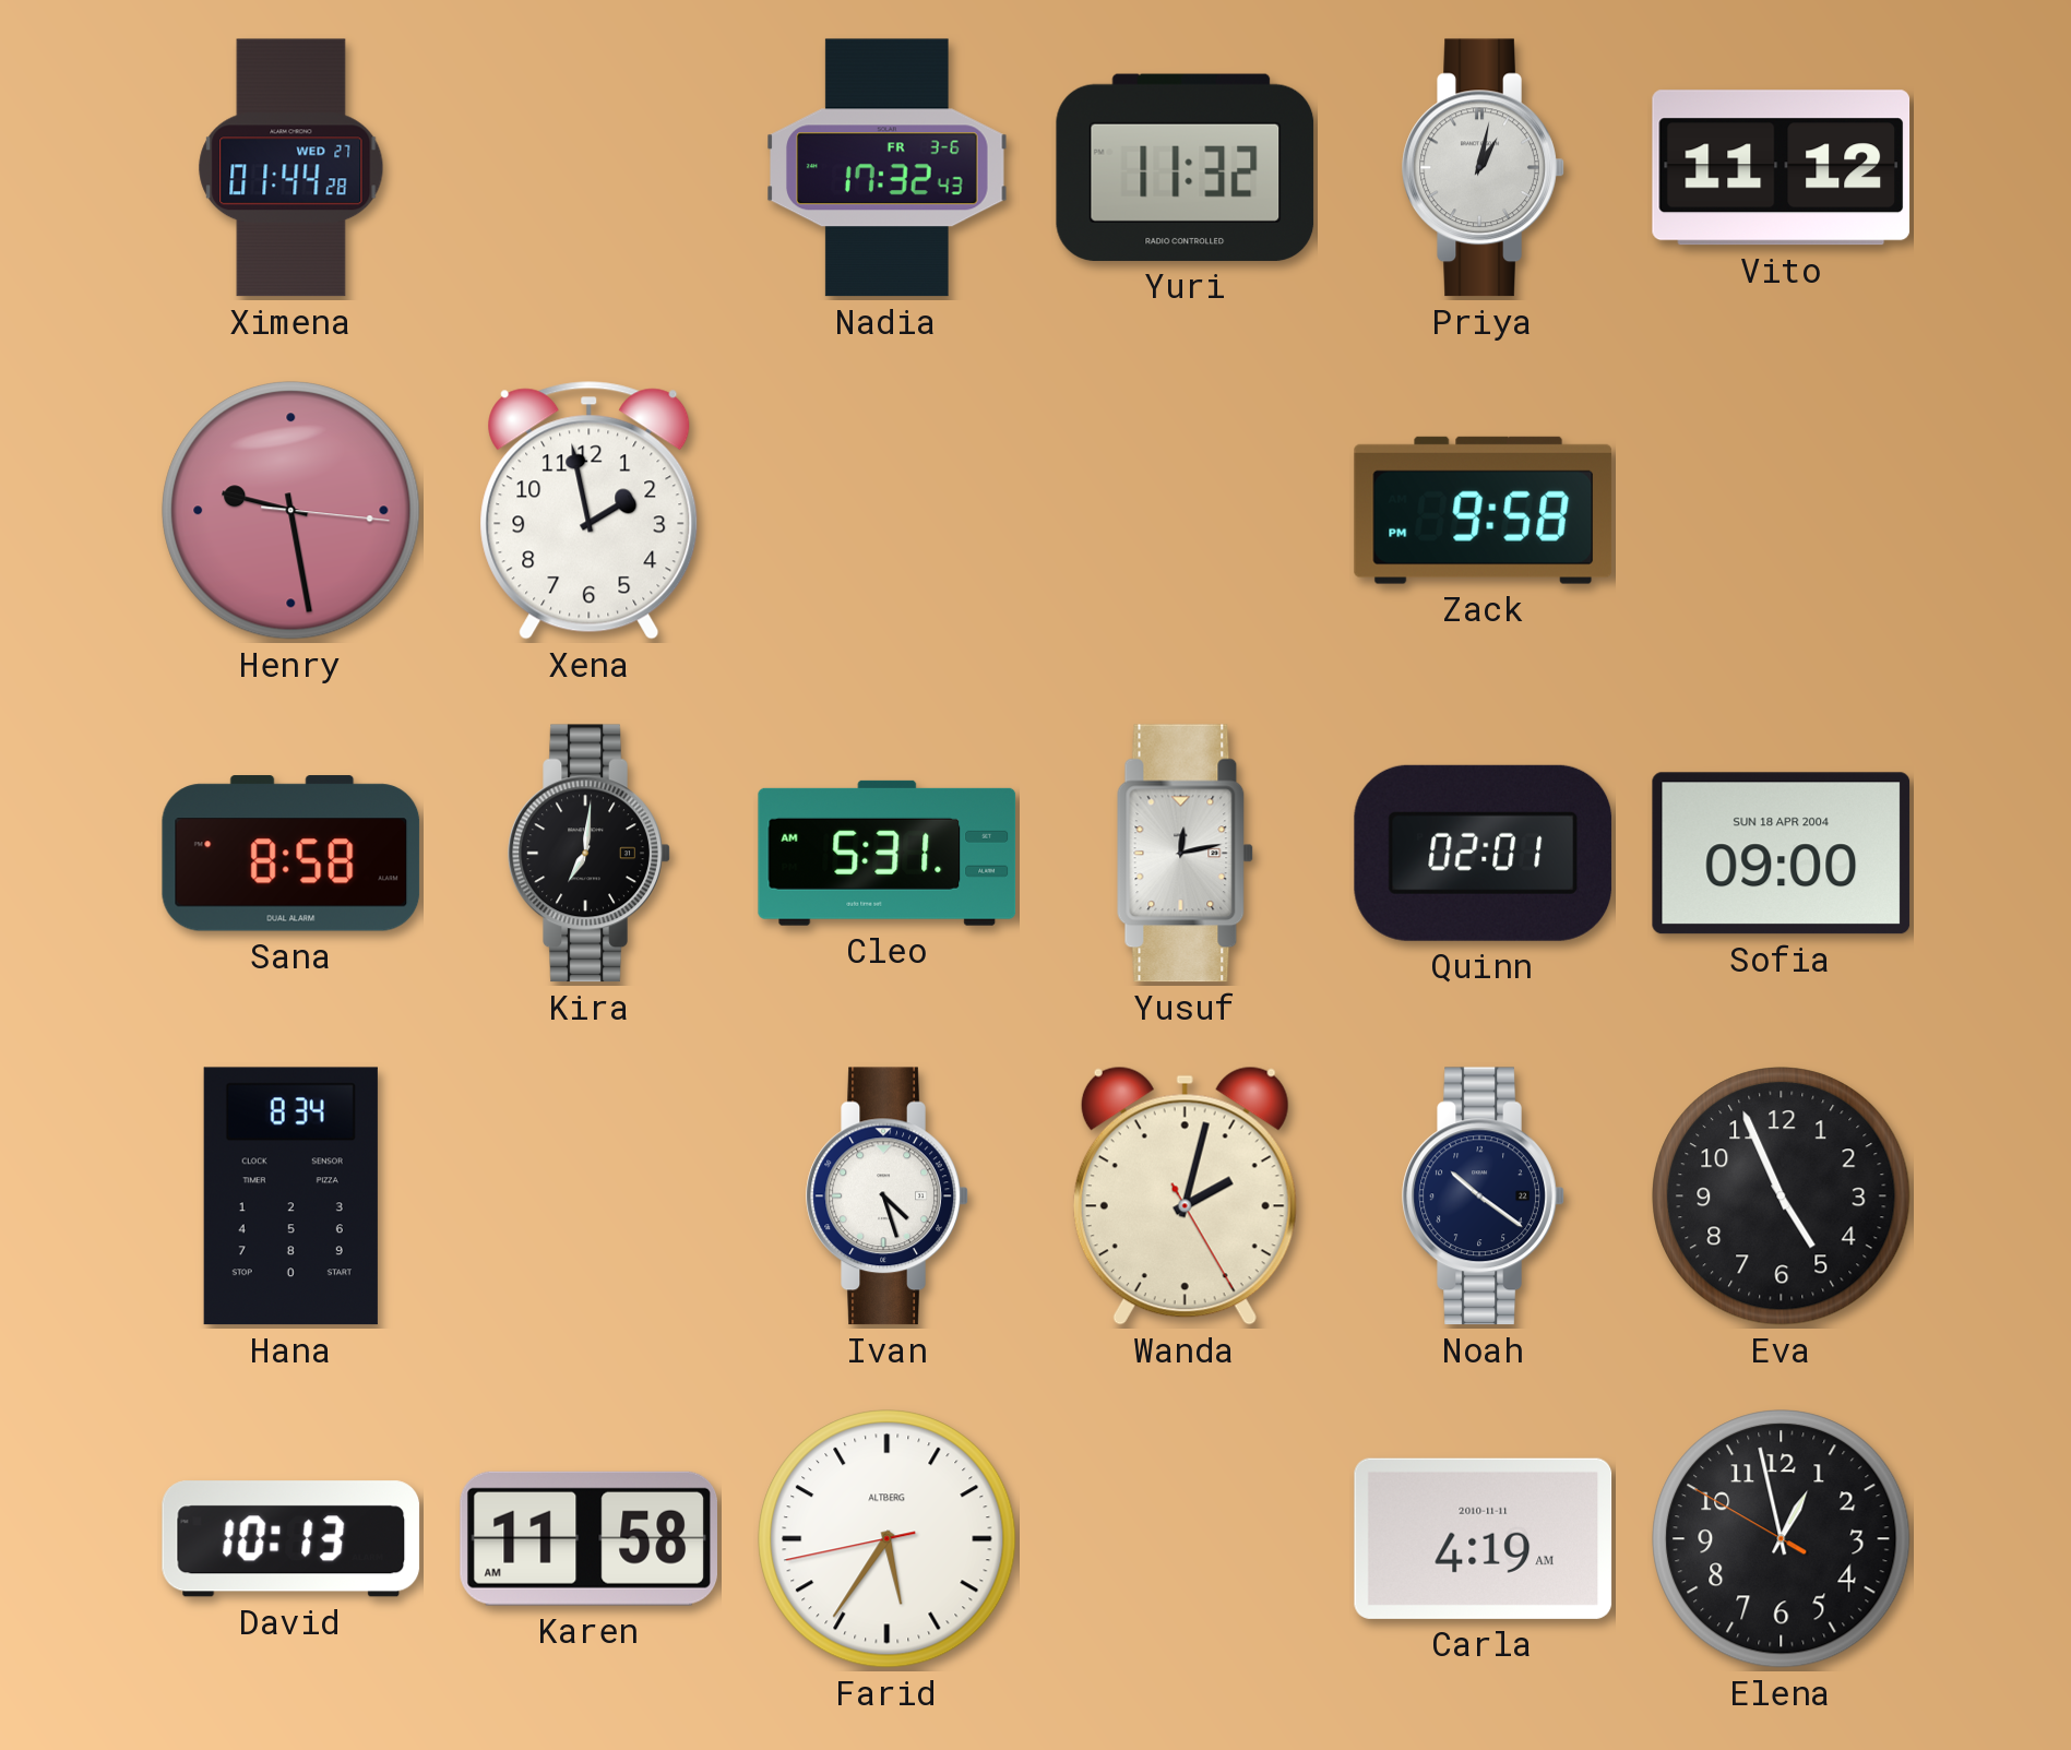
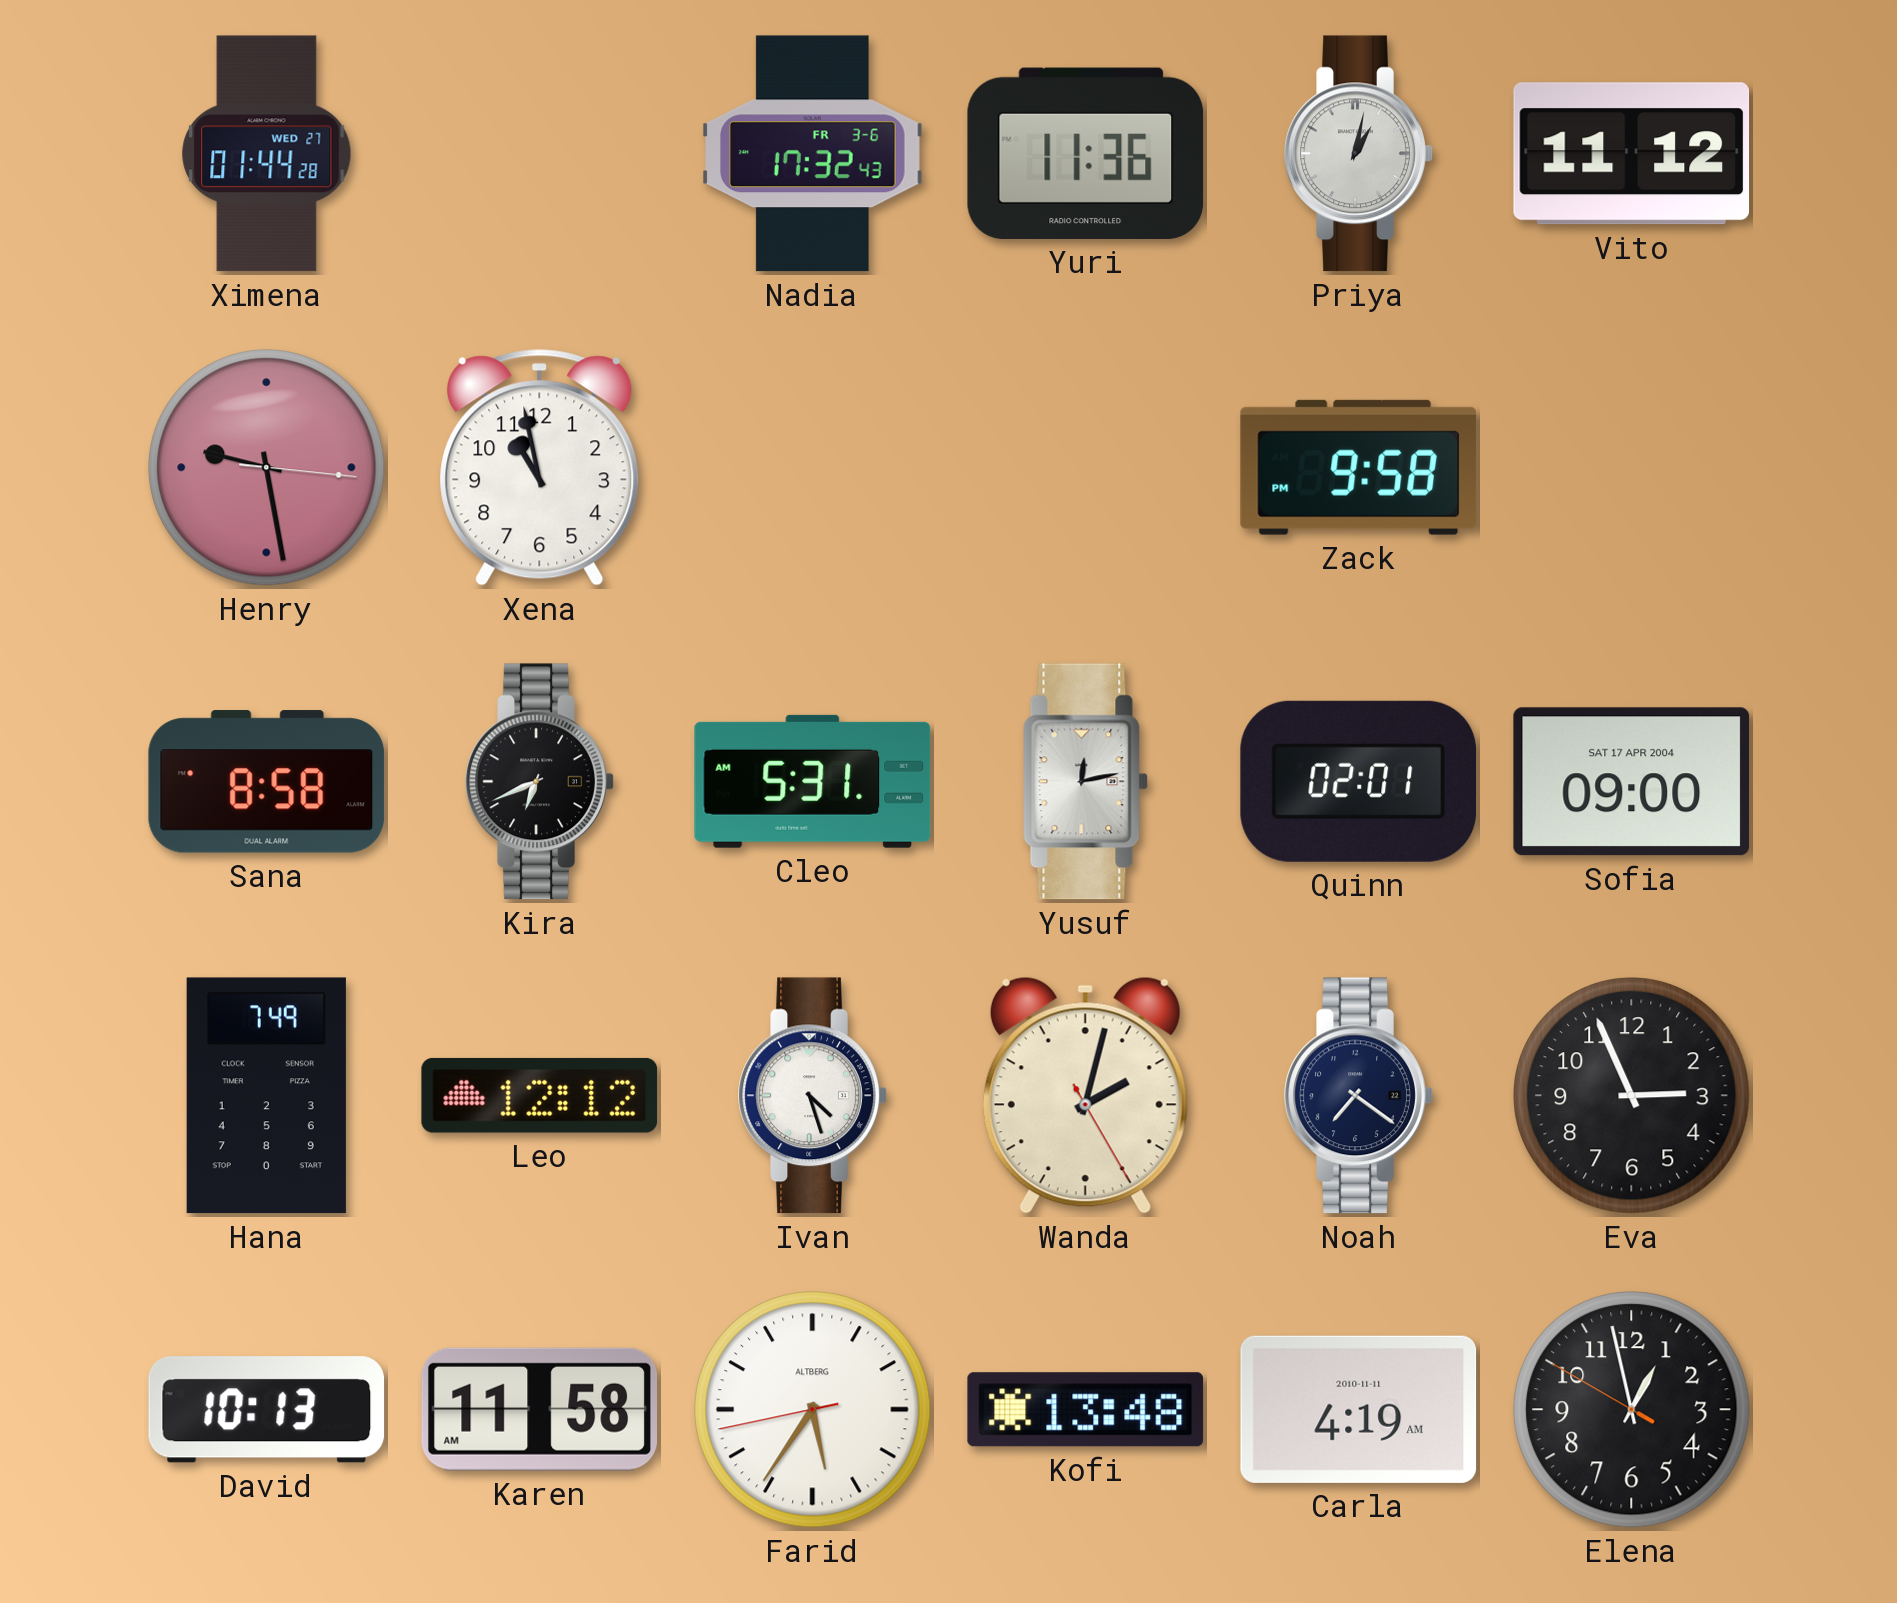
Yuri: 11:32 -> 11:36
Xena: 1:58 -> 10:58
Kira: 7:01 -> 6:41
Sofia date: SUN 18 APR 2004 -> SAT 17 APR 2004
Hana: 8:34 -> 7:49
Leo: none -> 12:12
Noah: 10:21 -> 7:21
Eva: 4:56 -> 2:56
Kofi: none -> 13:48
